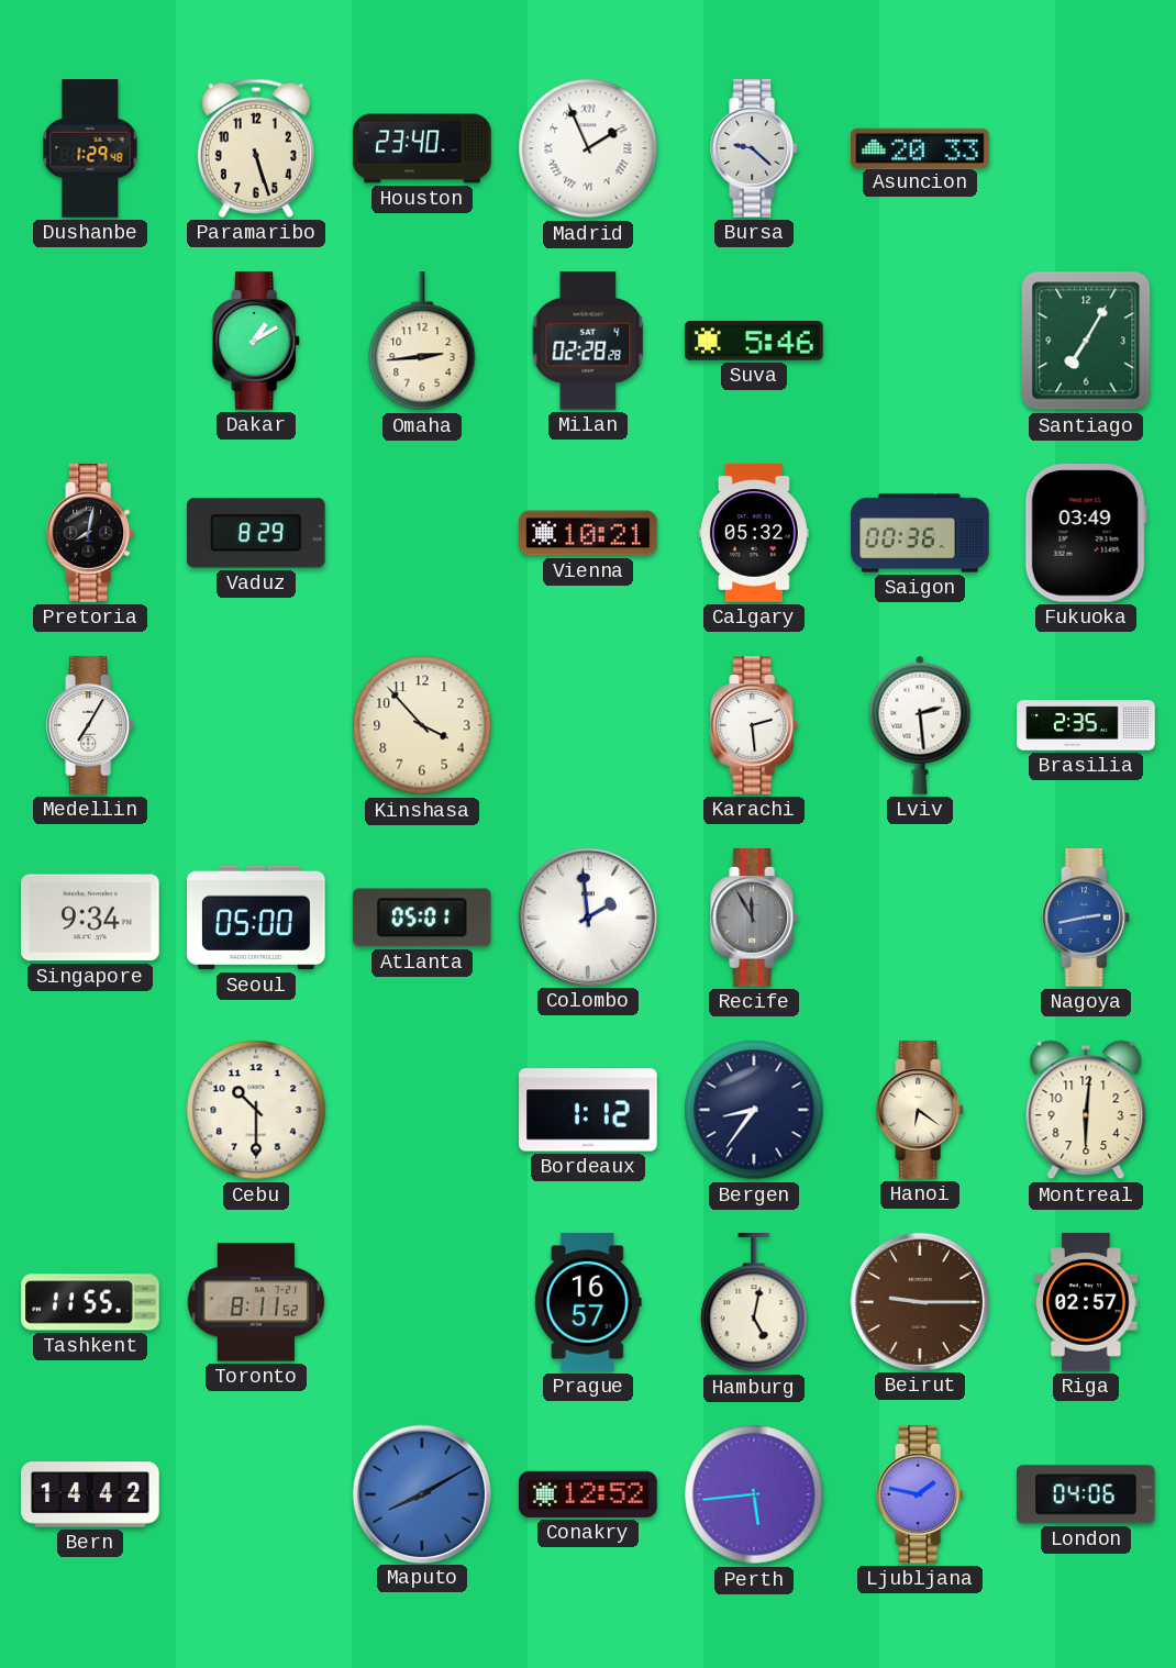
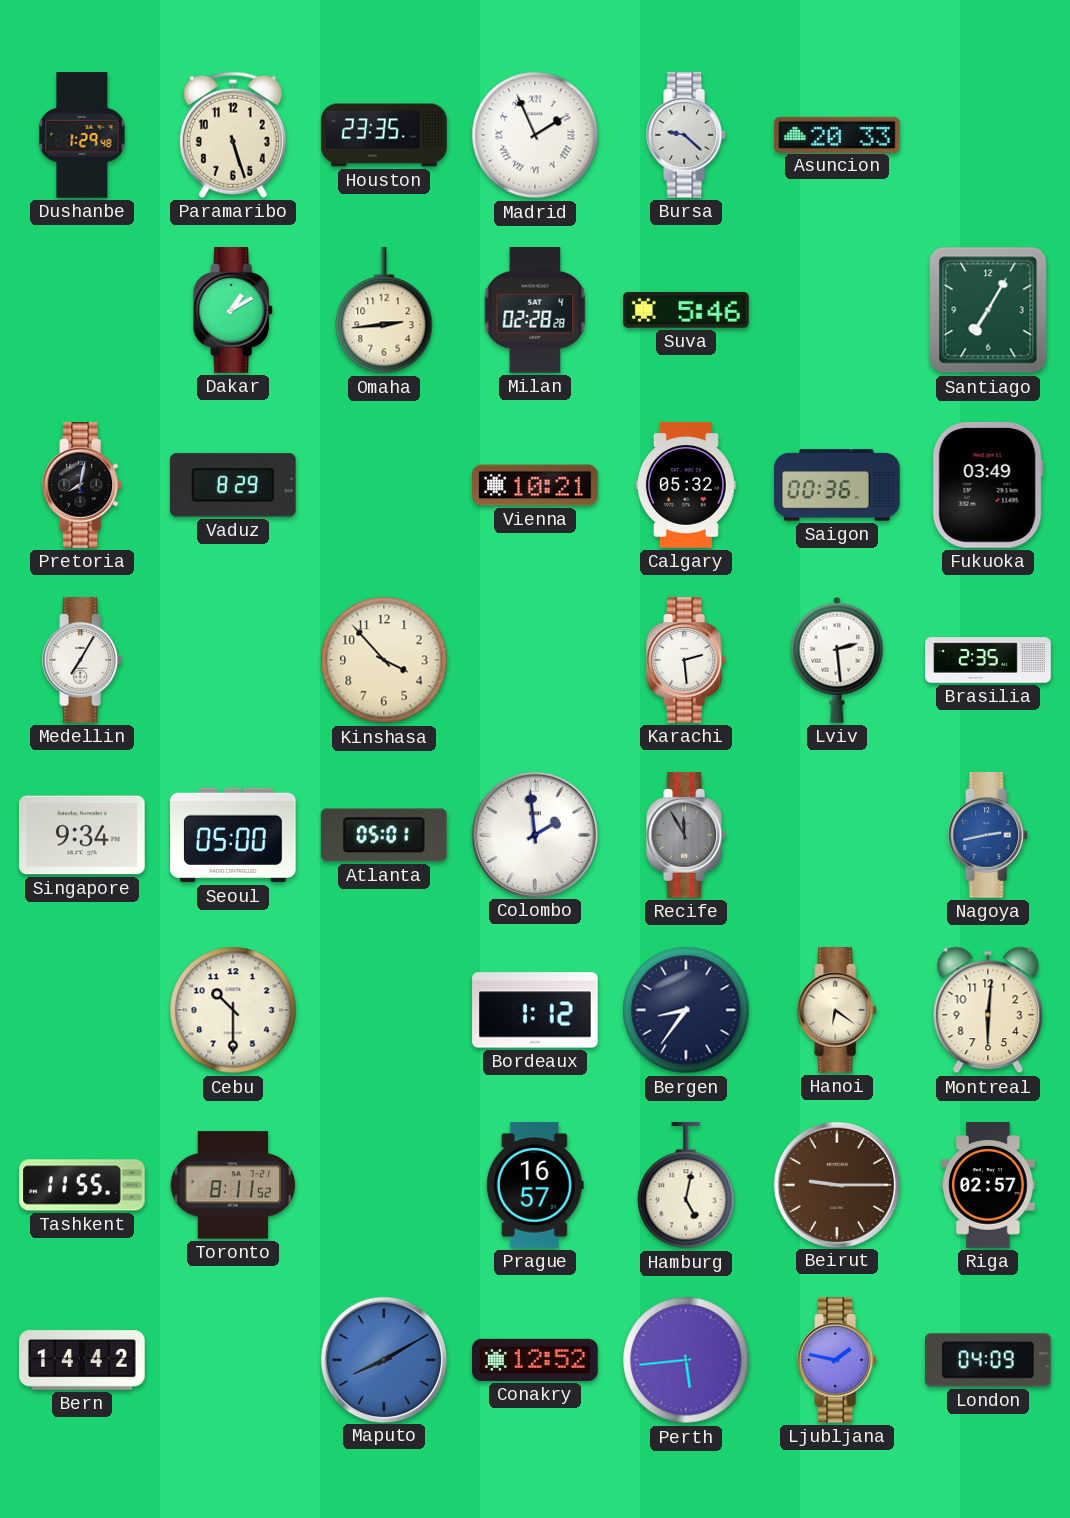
Houston: 23:40 -> 23:35
London: 04:06 -> 04:09
